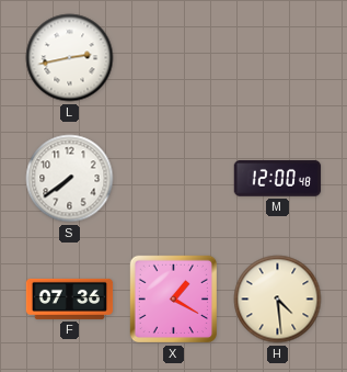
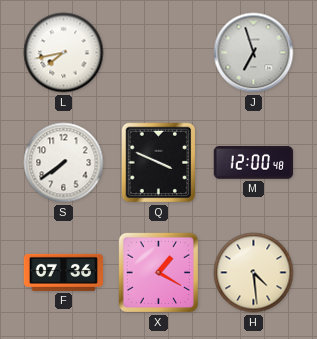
L: 2:43 -> 7:43
J: none -> 6:57
Q: none -> 3:49
